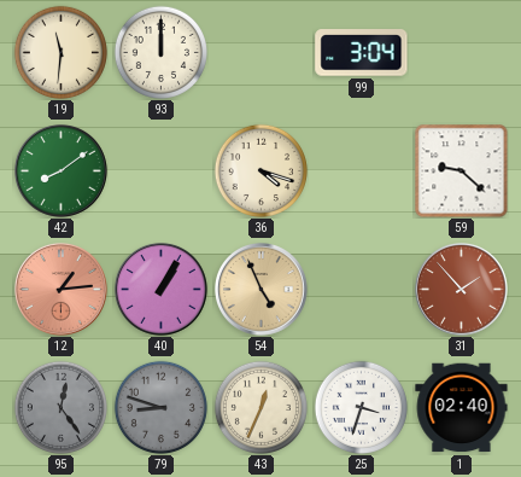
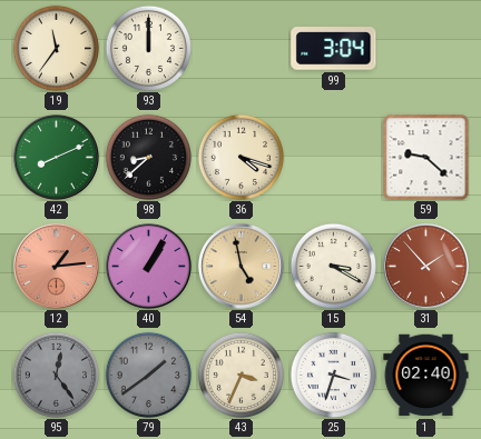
19: 11:31 -> 11:36
42: 8:09 -> 8:11
98: none -> 8:38
54: 4:56 -> 4:58
15: none -> 3:20
79: 8:48 -> 1:39
43: 12:34 -> 3:34
